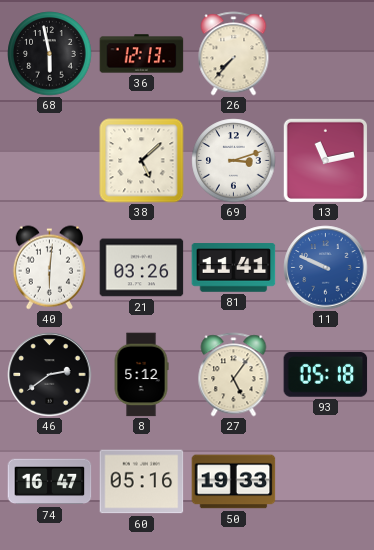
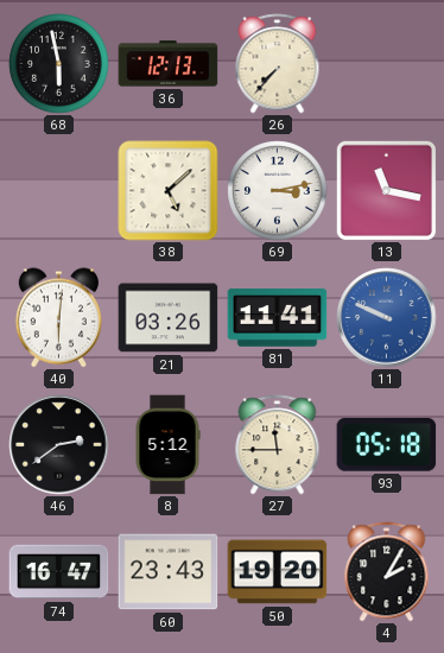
69: 3:12 -> 3:13
13: 11:13 -> 11:17
27: 5:06 -> 11:45
60: 05:16 -> 23:43
50: 19:33 -> 19:20
4: none -> 2:05
